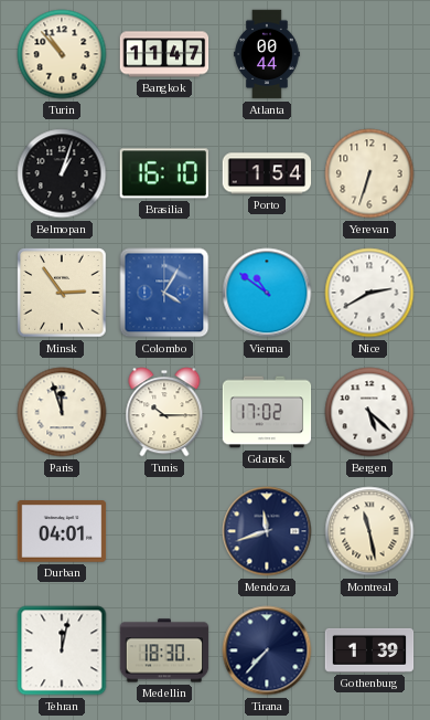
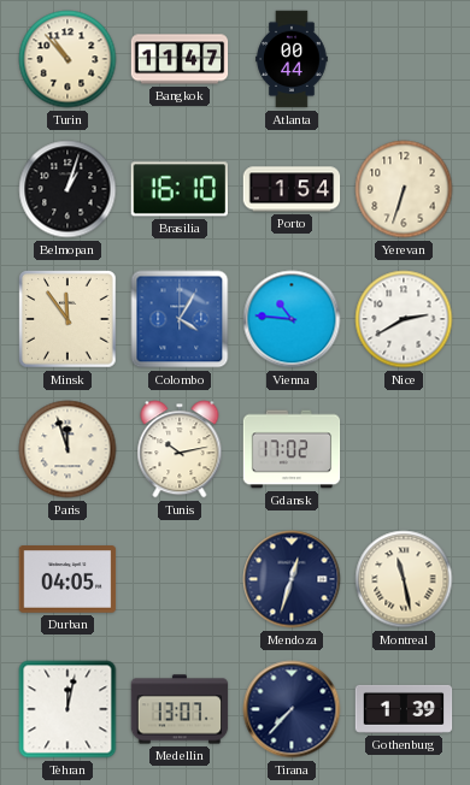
Minsk: 2:54 -> 11:54
Vienna: 10:51 -> 10:46
Tunis: 10:15 -> 10:13
Bergen: 5:22 -> none
Durban: 04:01 -> 04:05
Mendoza: 11:42 -> 12:33
Medellin: 18:30 -> 13:07
